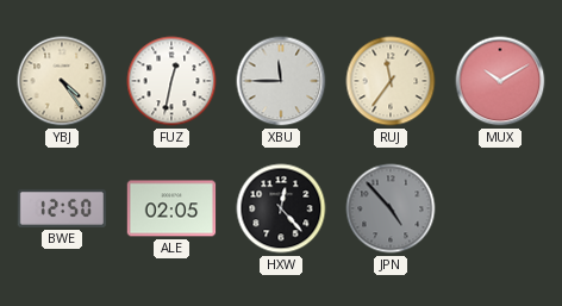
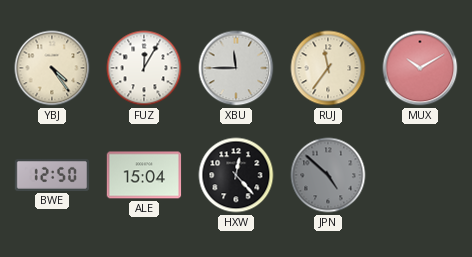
FUZ: 12:32 -> 12:05
ALE: 02:05 -> 15:04
JPN: 4:53 -> 4:52
